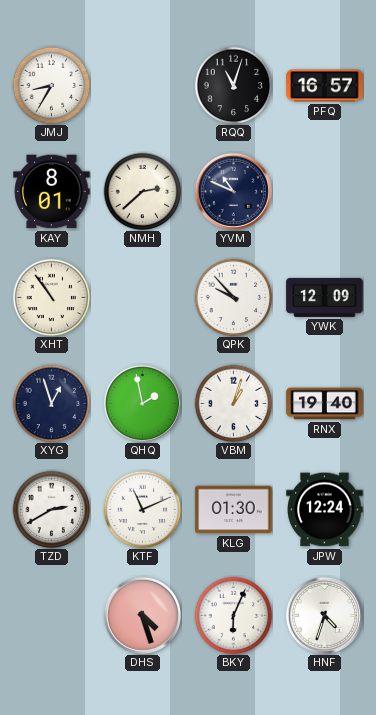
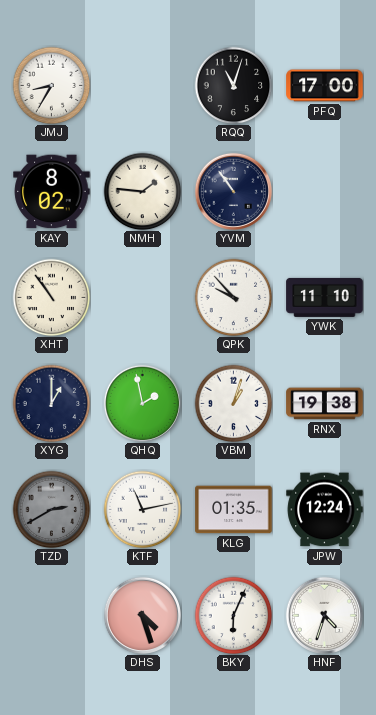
PFQ: 16:57 -> 17:00
KAY: 8:01 -> 8:02
NMH: 2:38 -> 1:46
YVM: 10:49 -> 10:54
YWK: 12:09 -> 11:10
XYG: 12:57 -> 1:00
RNX: 19:40 -> 19:38
TZD dial: white -> grey
KTF: 11:11 -> 11:13
KLG: 01:30 -> 01:35
